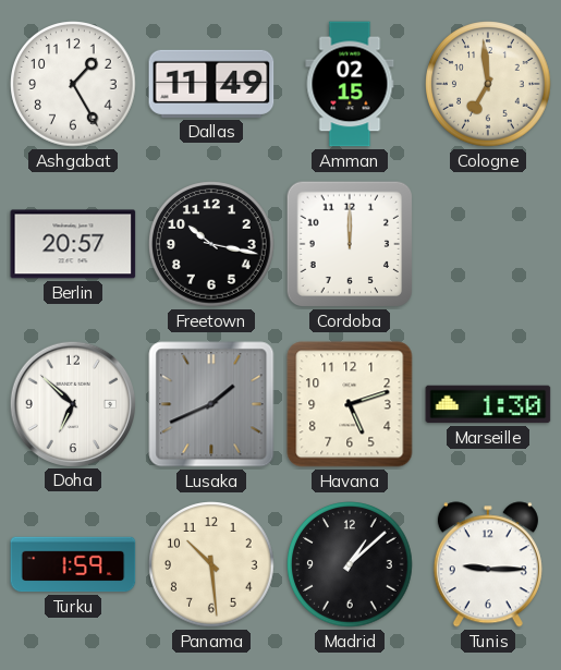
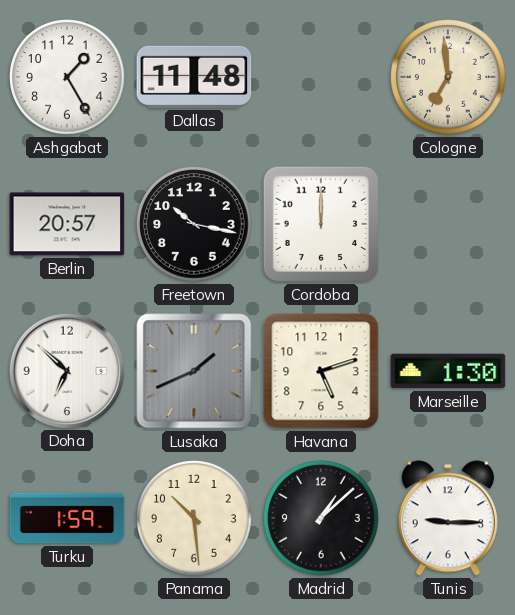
Dallas: 11:49 -> 11:48
Amman: 02:15 -> none
